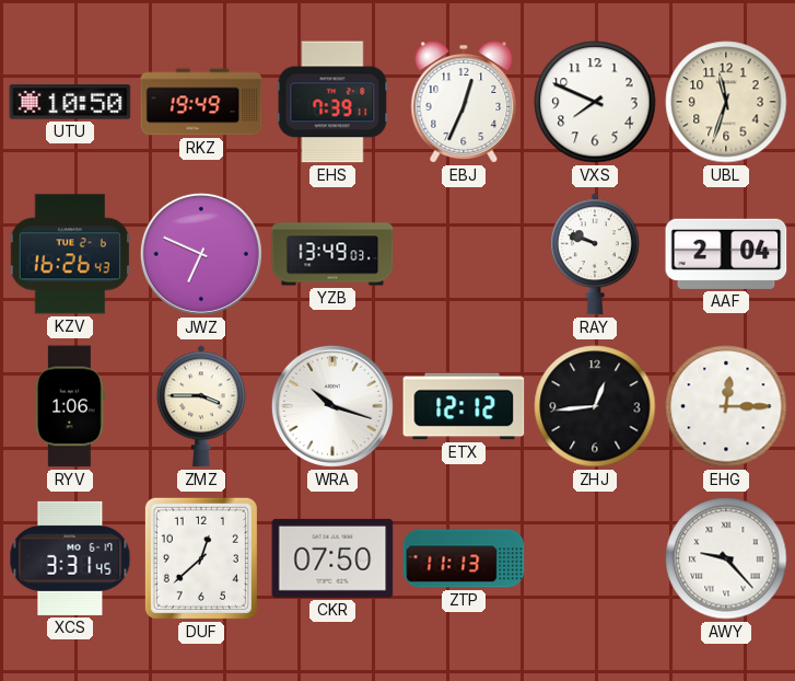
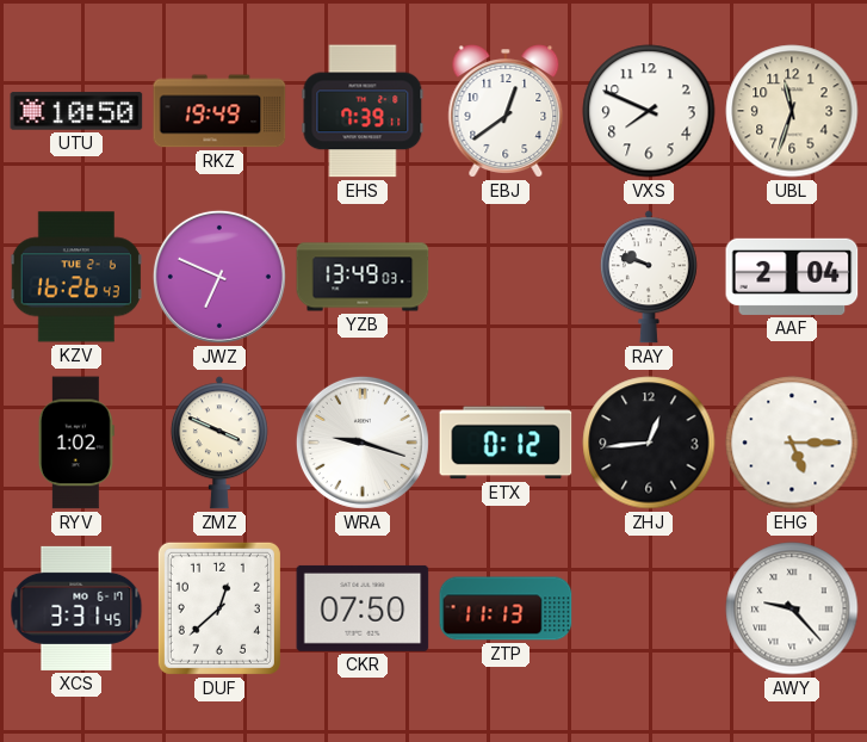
EBJ: 12:34 -> 12:39
RYV: 1:06 -> 1:02
ZMZ: 3:45 -> 3:49
WRA: 10:18 -> 9:18
ETX: 12:12 -> 0:12
EHG: 12:15 -> 5:15
